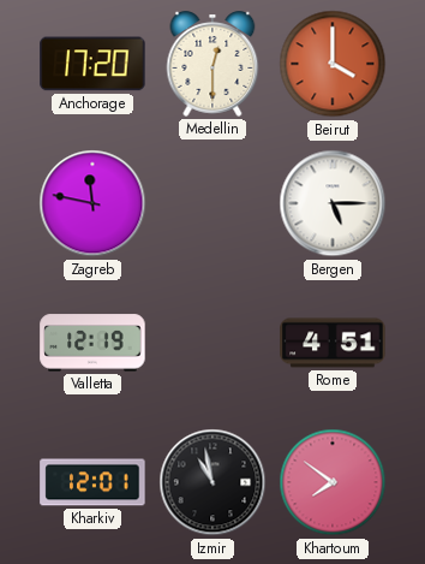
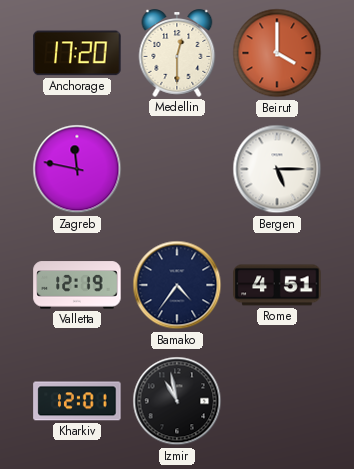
Bamako: none -> 4:36
Khartoum: 7:51 -> none
